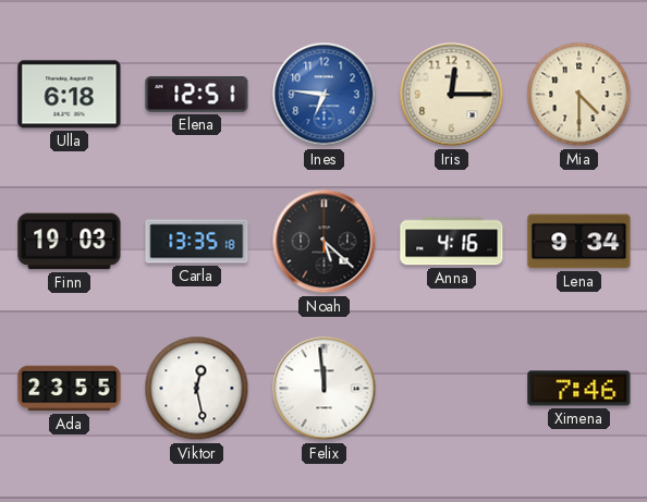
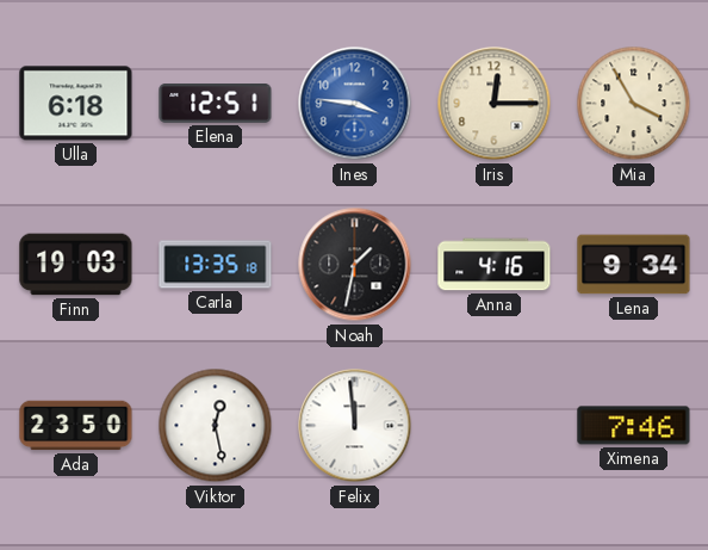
Ines: 6:46 -> 3:46
Mia: 4:30 -> 3:55
Noah: 5:22 -> 1:32
Ada: 23:55 -> 23:50
